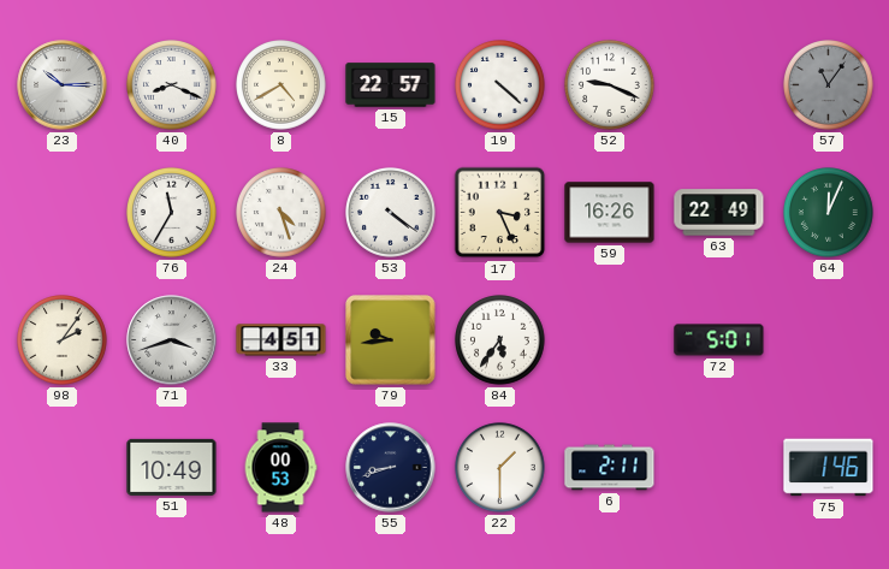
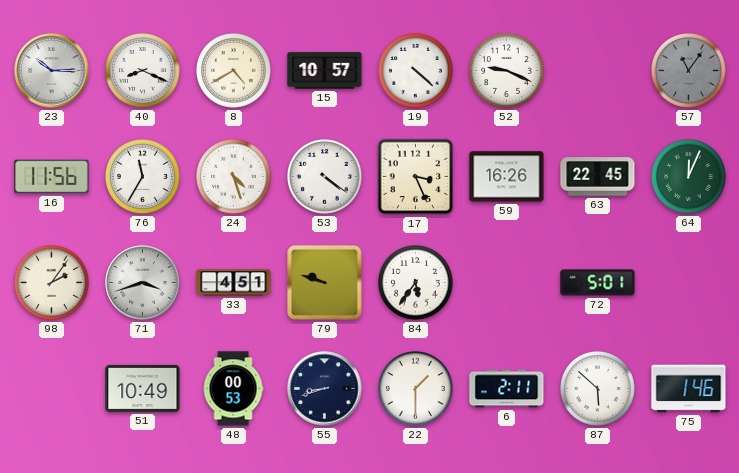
15: 22:57 -> 10:57
16: none -> 11:56
63: 22:49 -> 22:45
79: 9:44 -> 9:48
87: none -> 5:52
